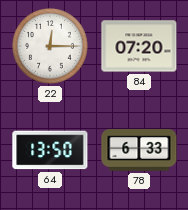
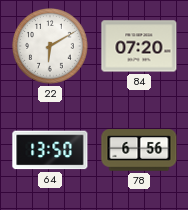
22: 12:15 -> 6:10
78: 6:33 -> 6:56
